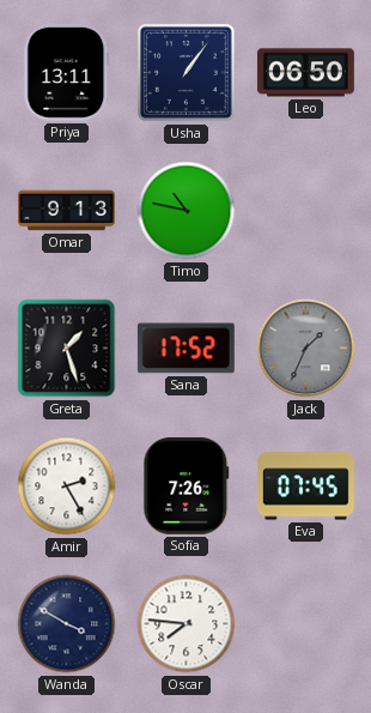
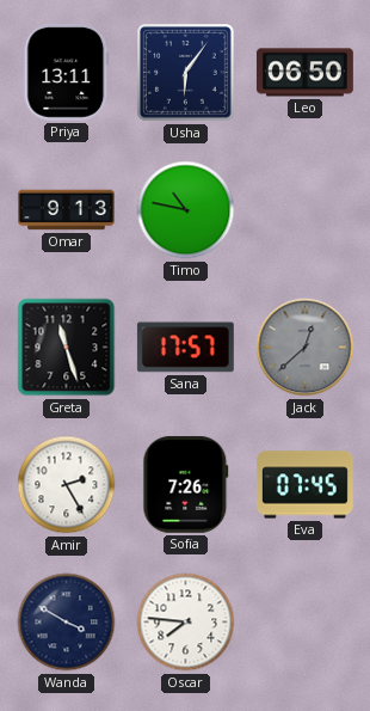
Usha: 1:06 -> 6:06
Greta: 1:27 -> 11:27
Sana: 17:52 -> 17:57
Jack: 1:34 -> 12:38
